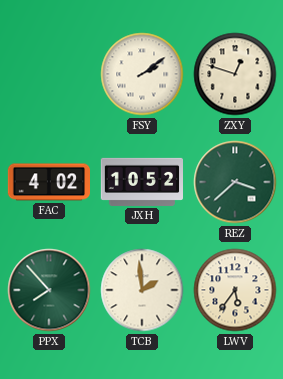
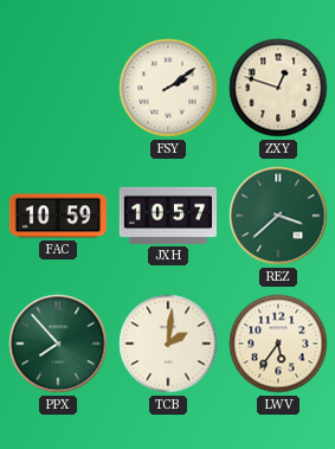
FAC: 4:02 -> 10:59
JXH: 10:52 -> 10:57
TCB: 1:59 -> 2:01
